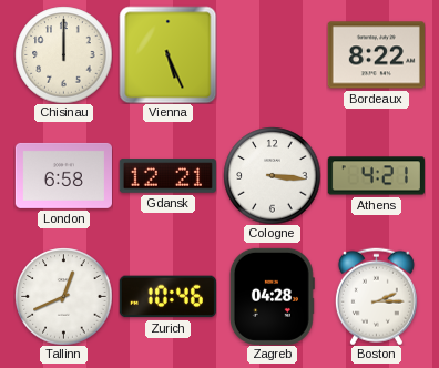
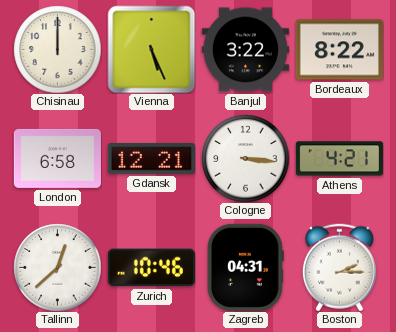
Banjul: none -> 3:22
Tallinn: 12:41 -> 12:38
Zagreb: 04:28 -> 04:31
